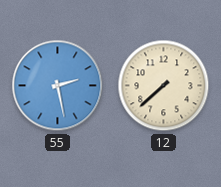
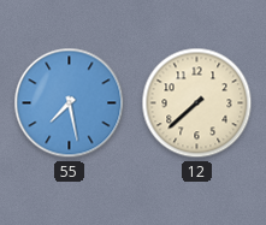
55: 2:28 -> 7:28
